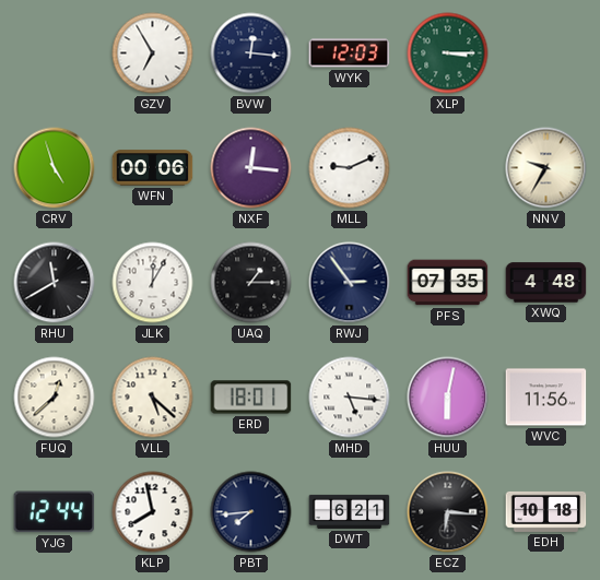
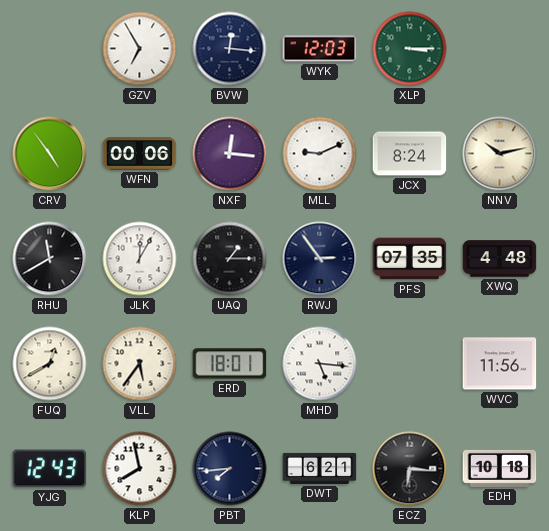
CRV: 4:57 -> 4:54
JCX: none -> 8:24
NNV: 9:35 -> 10:13
FUQ: 12:38 -> 12:40
VLL: 5:22 -> 5:36
HUU: 6:02 -> none
YJG: 12:44 -> 12:43
